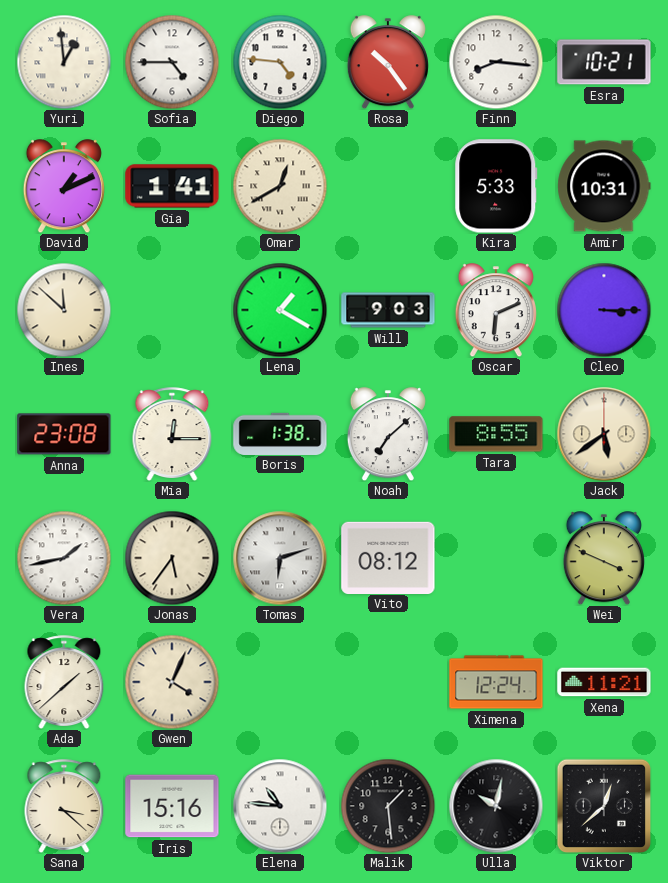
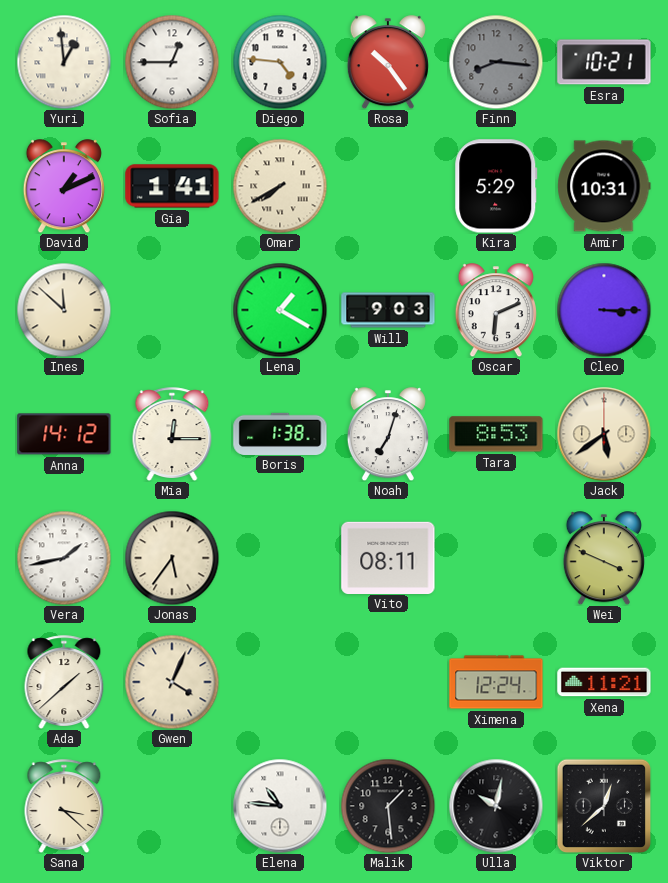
Sofia: 4:45 -> 12:45
Finn dial: white -> grey
Omar: 12:40 -> 7:40
Kira: 5:33 -> 5:29
Anna: 23:08 -> 14:12
Noah: 7:08 -> 7:03
Tara: 8:55 -> 8:53
Tomas: 6:12 -> none
Vito: 08:12 -> 08:11
Iris: 15:16 -> none
